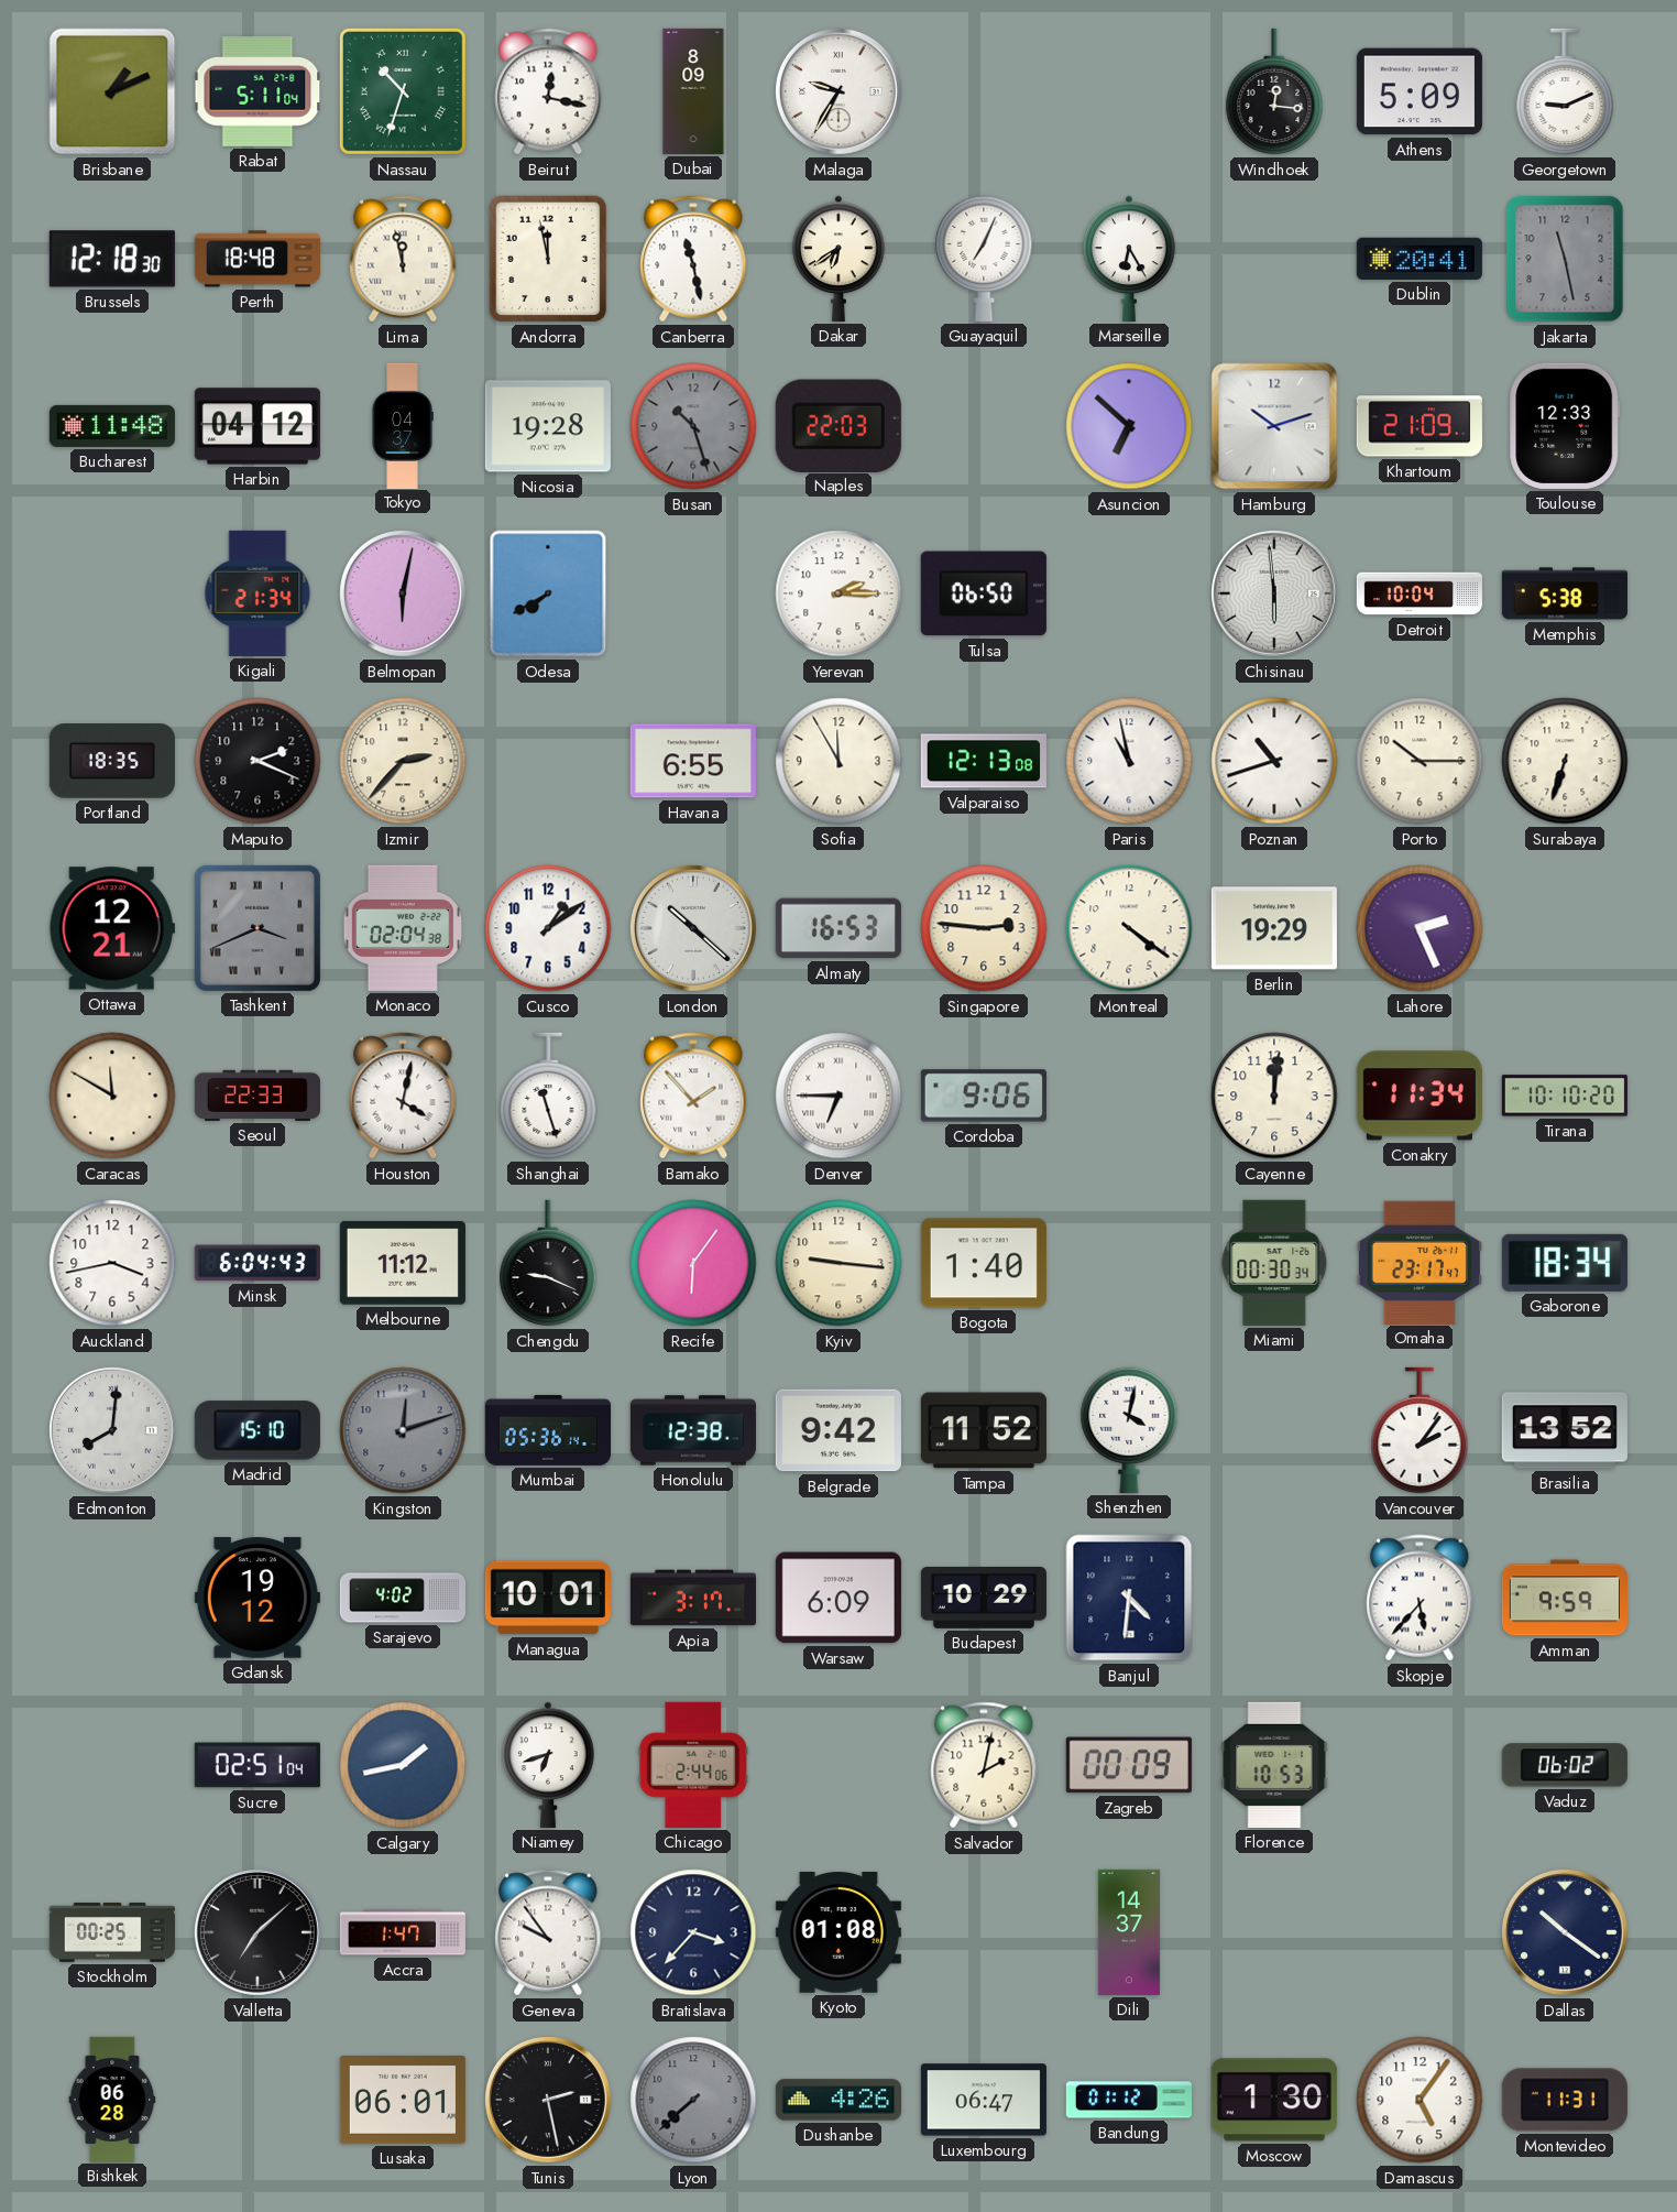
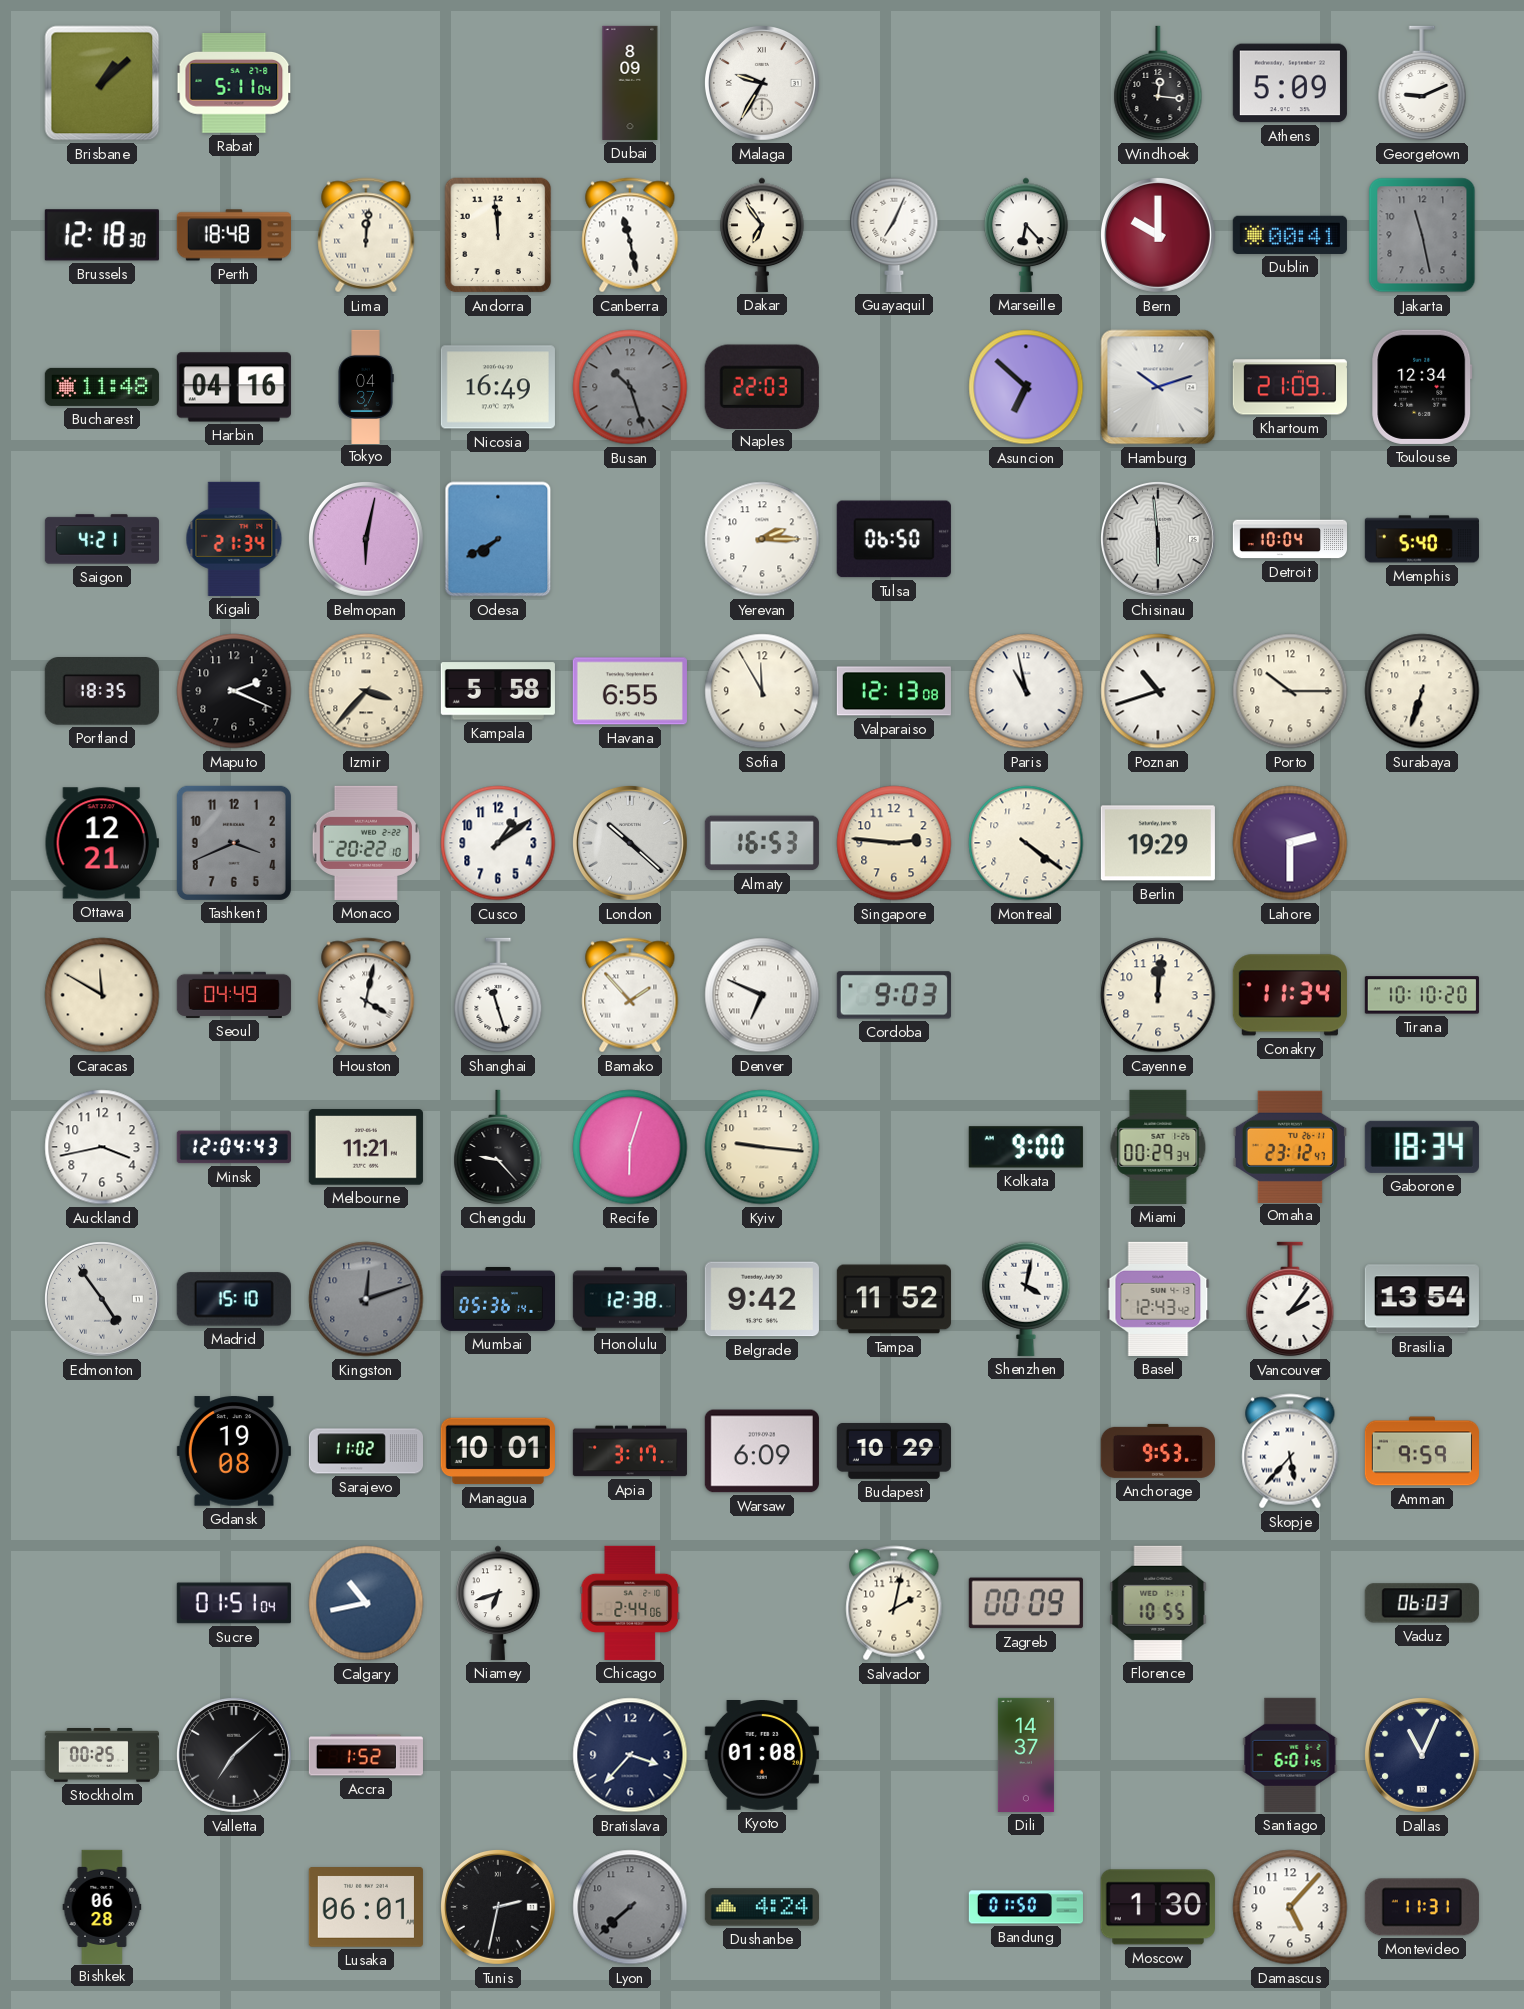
Brisbane: 1:11 -> 1:08
Nassau: 10:33 -> none
Beirut: 12:17 -> none
Lima: 11:58 -> 12:01
Andorra: 11:58 -> 11:59
Dakar: 6:39 -> 6:54
Marseille: 6:25 -> 6:23
Bern: none -> 10:00
Dublin: 20:41 -> 00:41
Harbin: 04:12 -> 04:16
Nicosia: 19:28 -> 16:49
Toulouse: 12:33 -> 12:34
Saigon: none -> 4:21
Memphis: 5:38 -> 5:40
Izmir: 2:37 -> 3:37
Kampala: none -> 5:58
Tashkent numerals: Roman -> Arabic
Monaco: 02:04 -> 20:22
Lahore: 2:26 -> 2:30
Seoul: 22:33 -> 04:49
Denver: 6:45 -> 6:49
Cordoba: 9:06 -> 9:03
Minsk: 6:04 -> 12:04
Melbourne: 11:12 -> 11:21
Chengdu: 9:19 -> 9:23
Recife: 6:06 -> 6:03
Bogota: 1:40 -> none
Kolkata: none -> 9:00
Miami: 00:30 -> 00:29
Omaha: 23:17 -> 23:12
Edmonton: 8:01 -> 4:54
Basel: none -> 12:43
Brasilia: 13:52 -> 13:54
Gdansk: 19:12 -> 19:08
Sarajevo: 4:02 -> 11:02
Banjul: 4:31 -> none
Anchorage: none -> 9:53
Sucre: 02:51 -> 01:51
Calgary: 1:43 -> 10:43
Florence: 10:53 -> 10:55
Vaduz: 06:02 -> 06:03
Accra: 1:47 -> 1:52
Geneva: 9:54 -> none
Santiago: none -> 6:01
Dallas: 10:21 -> 11:04
Tunis: 2:28 -> 2:32
Dushanbe: 4:26 -> 4:24
Luxembourg: 06:47 -> none
Bandung: 01:12 -> 01:50
Damascus: 5:06 -> 5:07
